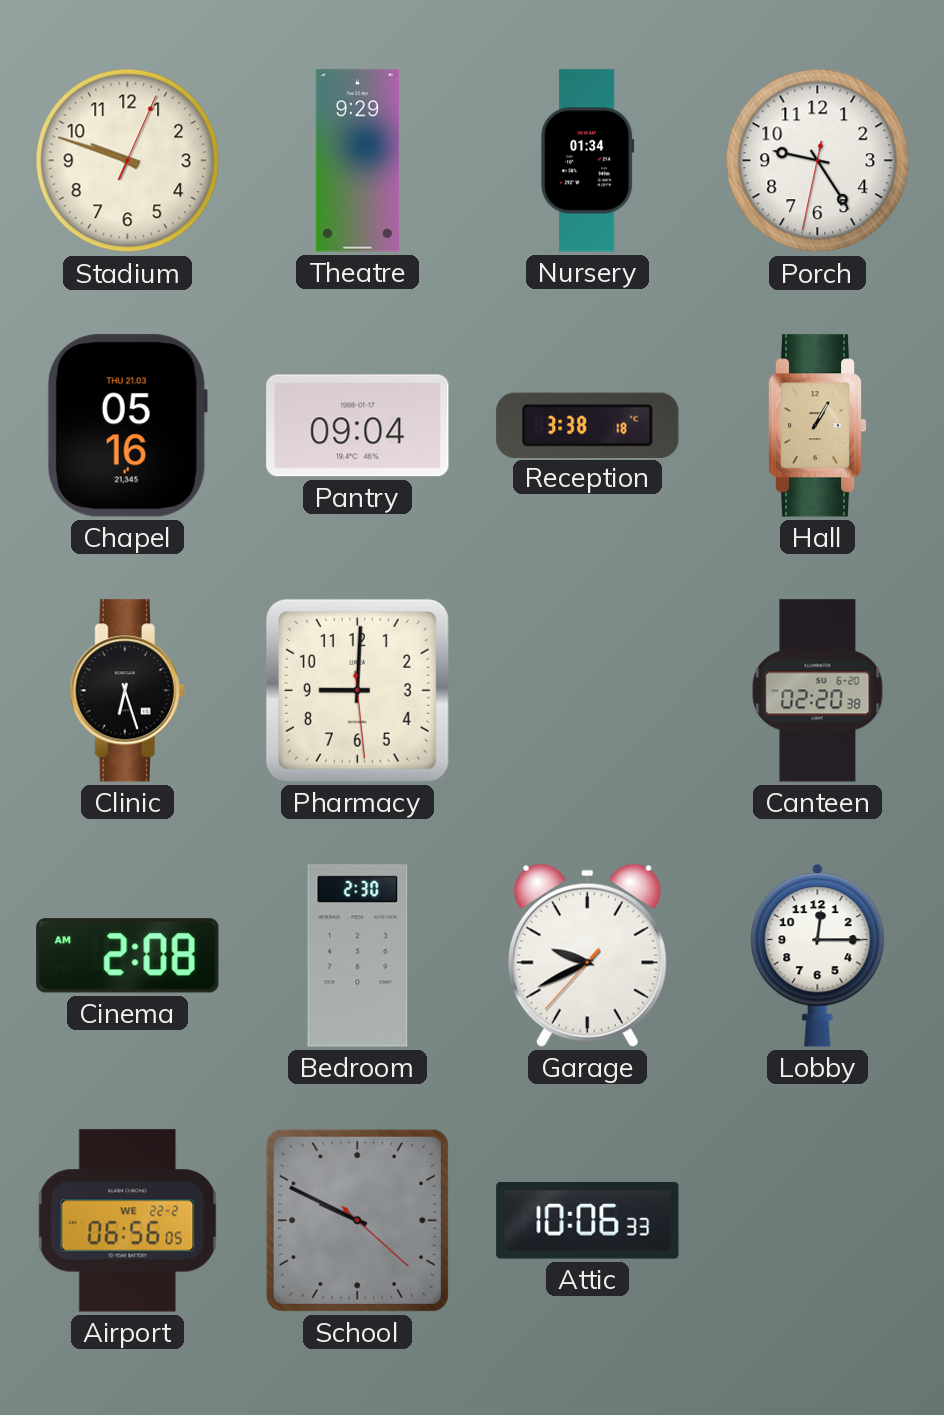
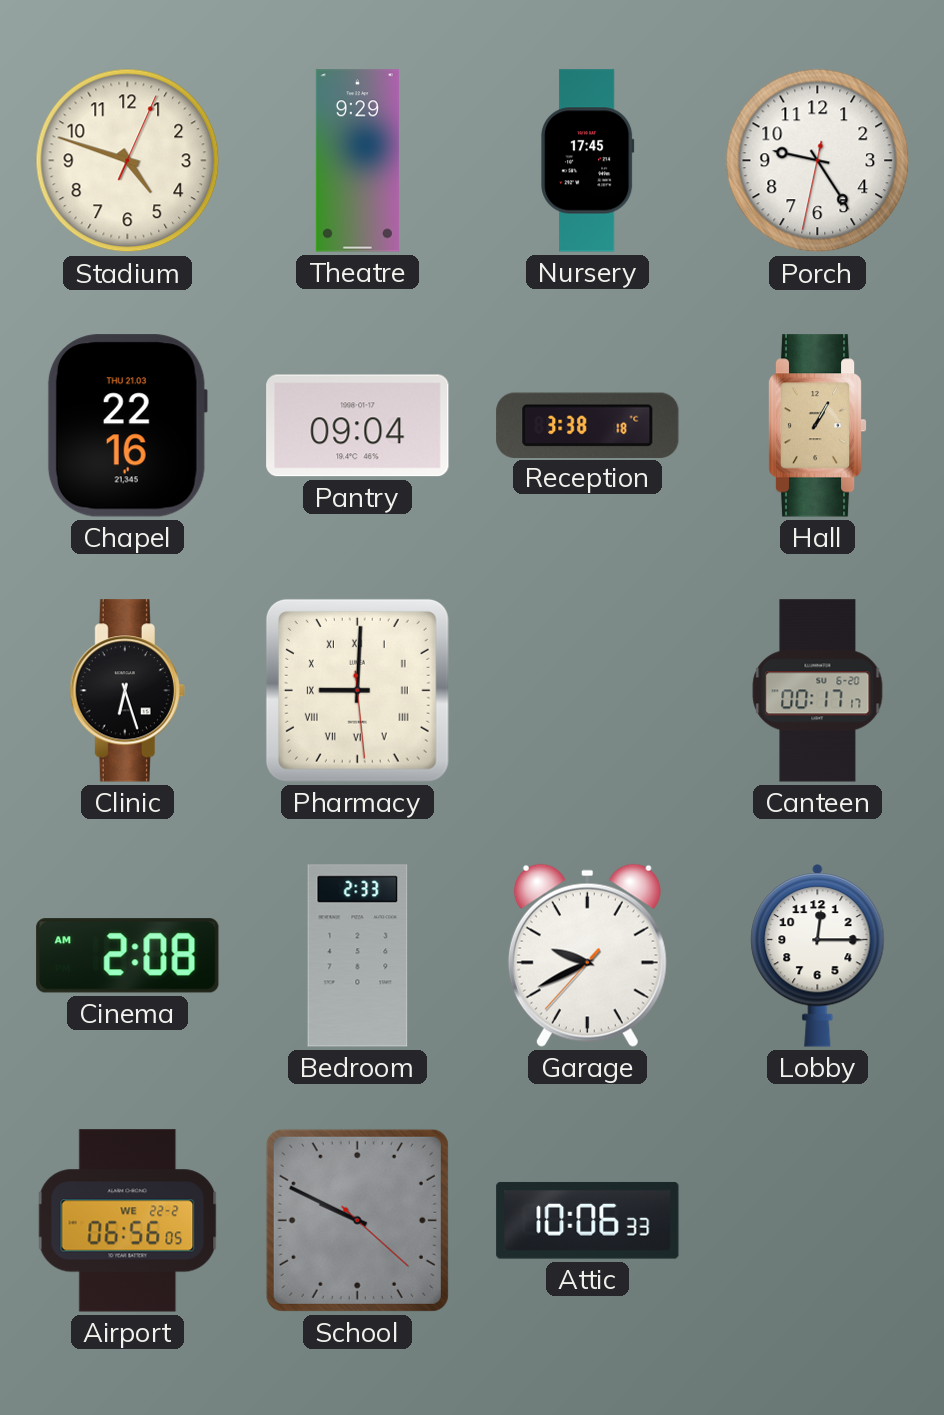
Stadium: 9:48 -> 4:48
Nursery: 01:34 -> 17:45
Chapel: 05:16 -> 22:16
Pharmacy numerals: Arabic -> Roman
Canteen: 02:20 -> 00:17
Bedroom: 2:30 -> 2:33
